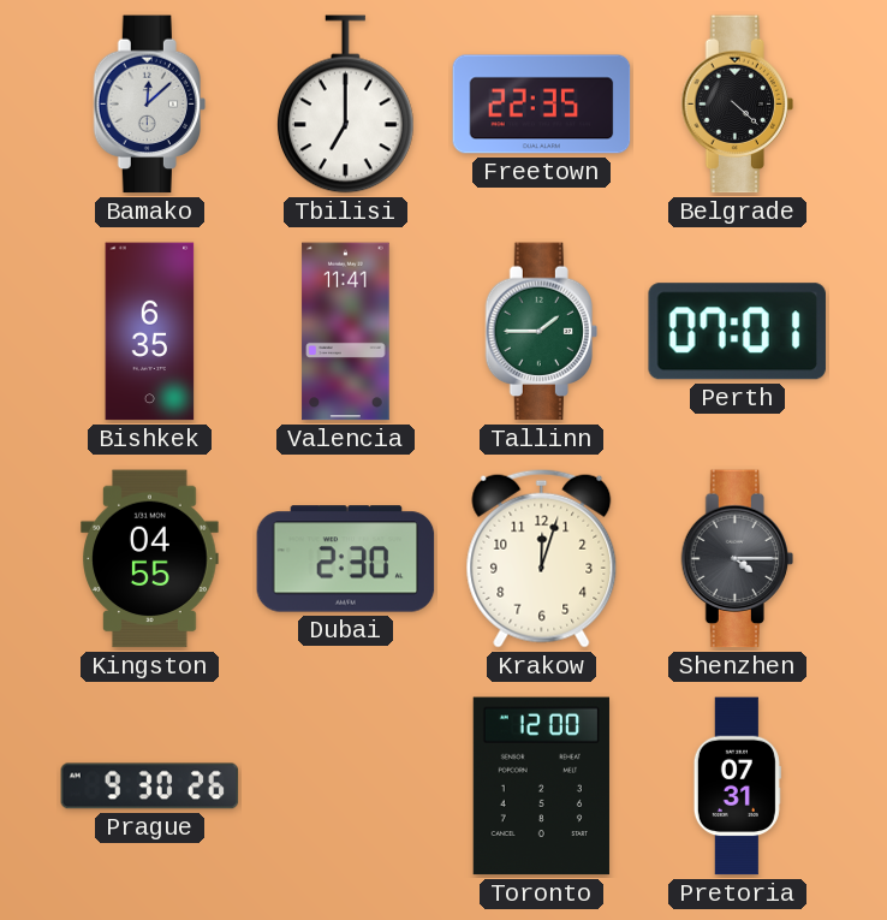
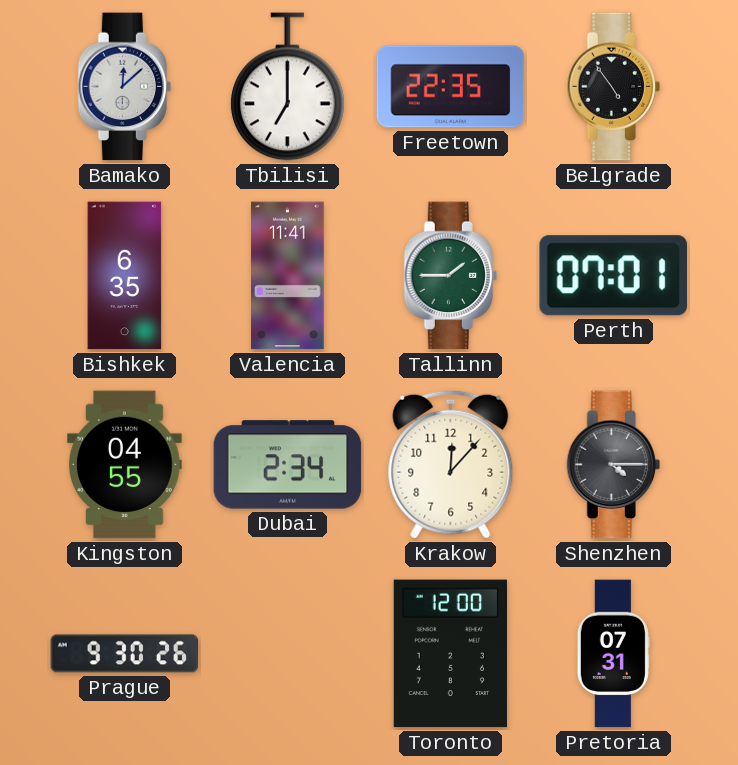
Belgrade: 4:22 -> 4:54
Dubai: 2:30 -> 2:34
Krakow: 12:03 -> 12:07
